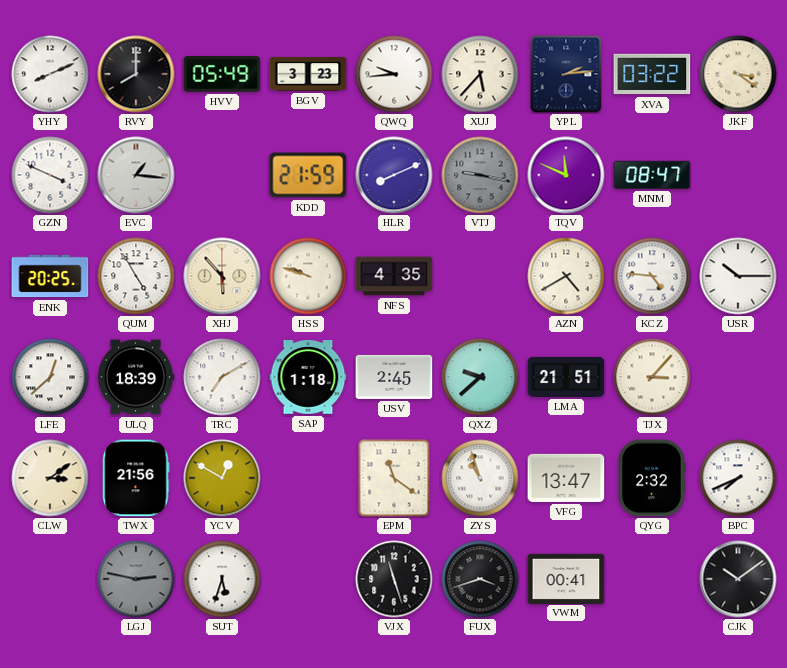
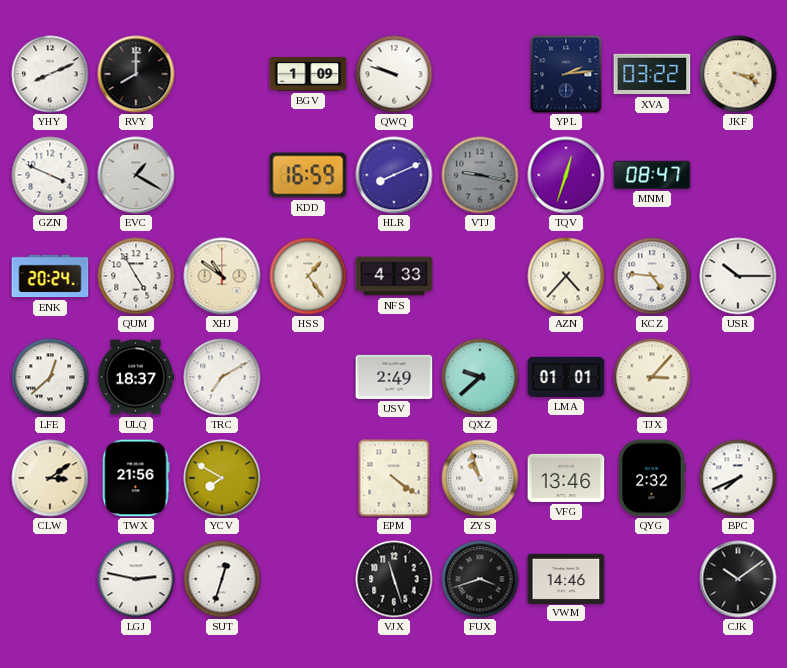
HVV: 05:49 -> none
BGV: 3:23 -> 1:09
QWQ: 9:44 -> 9:48
XUJ: 5:37 -> none
JKF: 3:21 -> 3:19
EVC: 1:16 -> 1:20
KDD: 21:59 -> 16:59
TQV: 11:49 -> 12:33
ENK: 20:25 -> 20:24
XHJ: 5:53 -> 10:51
HSS: 9:48 -> 1:24
NFS: 4:35 -> 4:33
AZN: 4:40 -> 4:37
ULQ: 18:39 -> 18:37
SAP: 1:18 -> none
USV: 2:45 -> 2:49
LMA: 21:51 -> 01:01
YCV: 12:50 -> 7:50
EPM: 11:21 -> 4:21
VFG: 13:47 -> 13:46
LGJ dial: grey -> white
SUT: 5:33 -> 12:33
VWM: 00:41 -> 14:46
